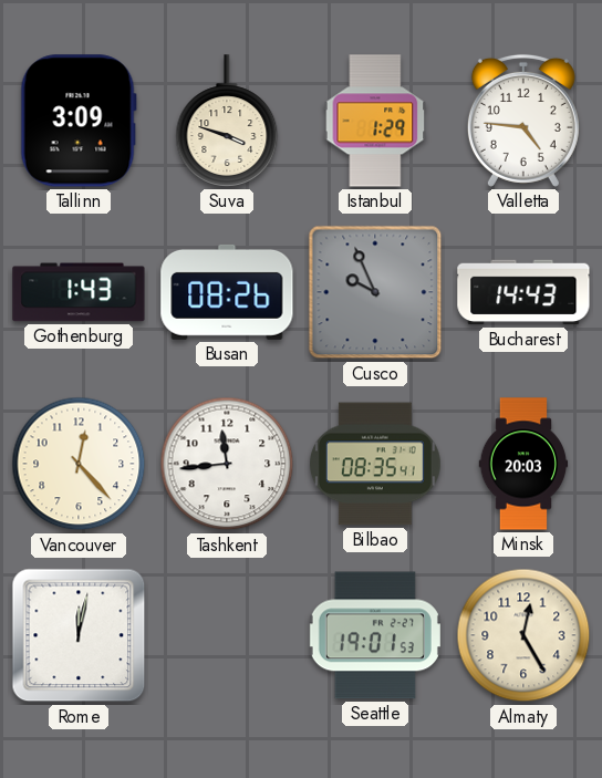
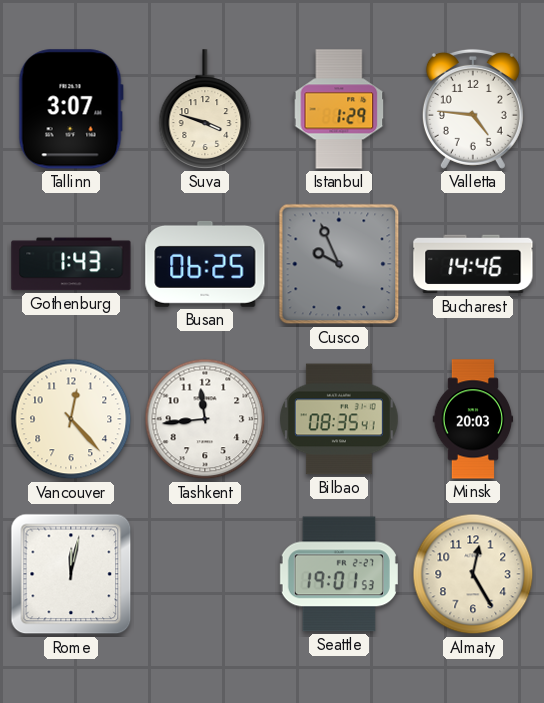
Tallinn: 3:09 -> 3:07
Busan: 08:26 -> 06:25
Bucharest: 14:43 -> 14:46
